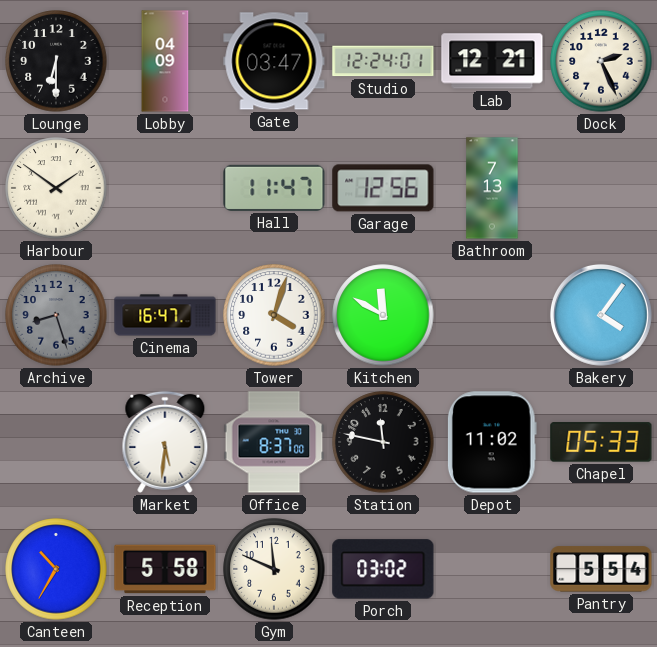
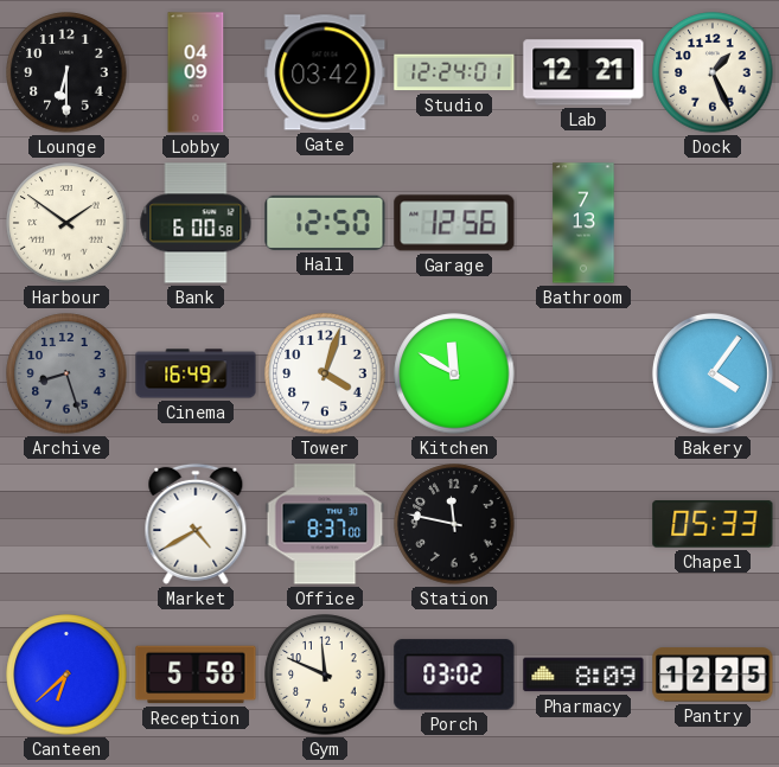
Gate: 03:47 -> 03:42
Dock: 2:26 -> 1:26
Bank: none -> 6:00
Hall: 11:47 -> 12:50
Cinema: 16:47 -> 16:49
Market: 5:31 -> 4:40
Depot: 11:02 -> none
Canteen: 10:35 -> 6:38
Pharmacy: none -> 8:09
Pantry: 5:54 -> 12:25
